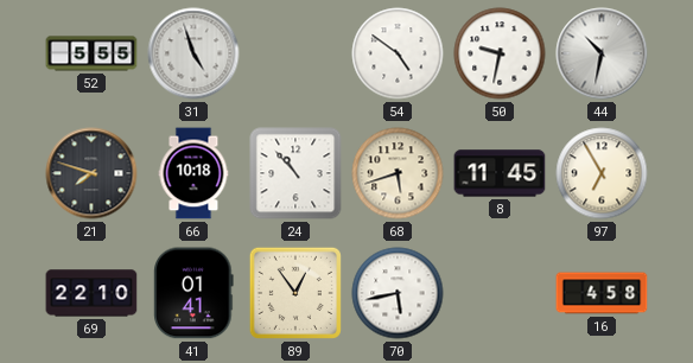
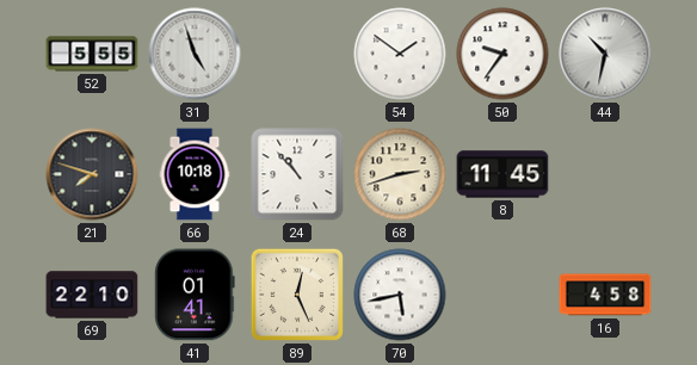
54: 4:51 -> 1:51
50: 9:32 -> 9:36
68: 5:42 -> 2:42
97: 6:55 -> none
89: 12:54 -> 12:26
